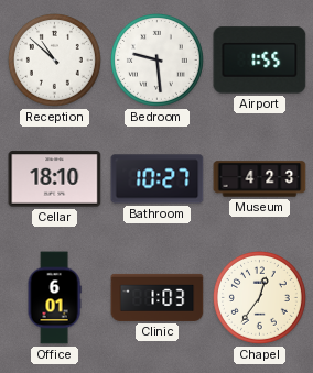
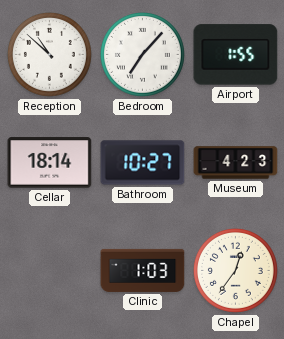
Bedroom: 9:29 -> 7:07
Cellar: 18:10 -> 18:14
Office: 6:01 -> none
